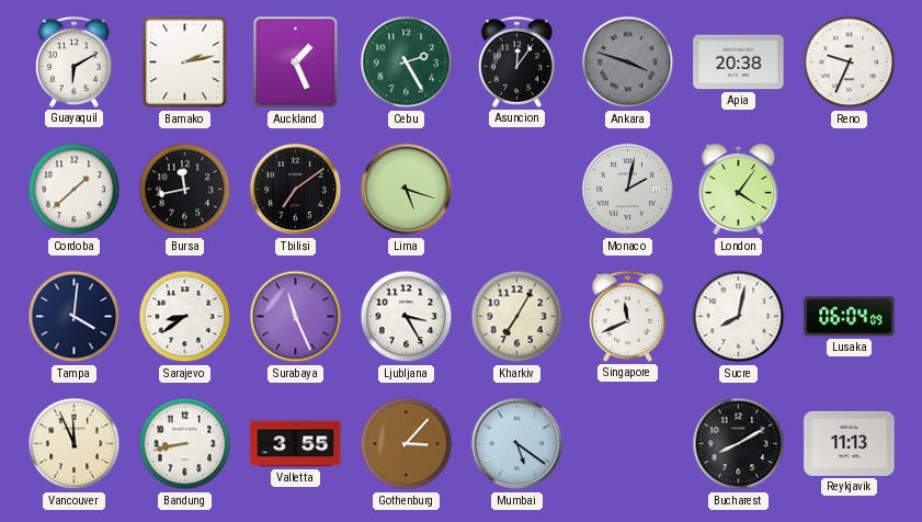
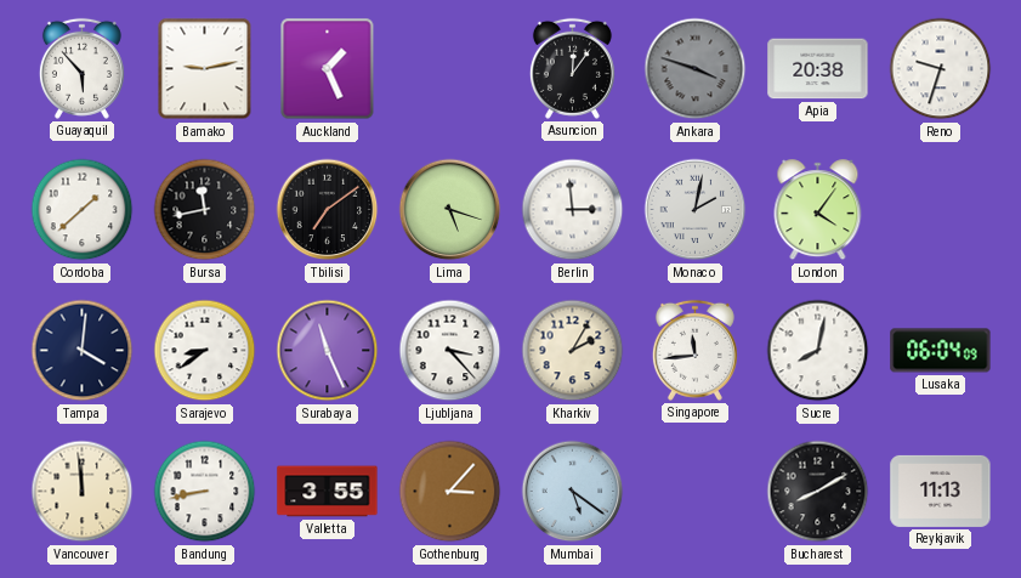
Guayaquil: 6:10 -> 5:53
Bamako: 2:13 -> 9:13
Cebu: 2:25 -> none
Reno: 9:34 -> 9:33
Berlin: none -> 2:59
Ljubljana: 3:25 -> 3:23
Kharkiv: 7:05 -> 2:05
Singapore: 11:41 -> 11:44
Vancouver: 11:56 -> 11:59
